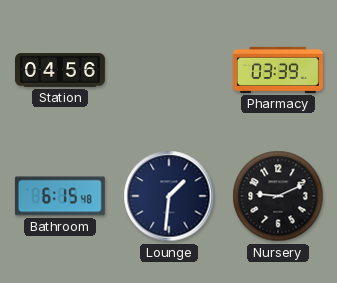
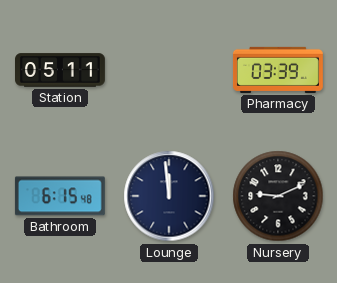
Station: 04:56 -> 05:11
Lounge: 1:31 -> 11:59
